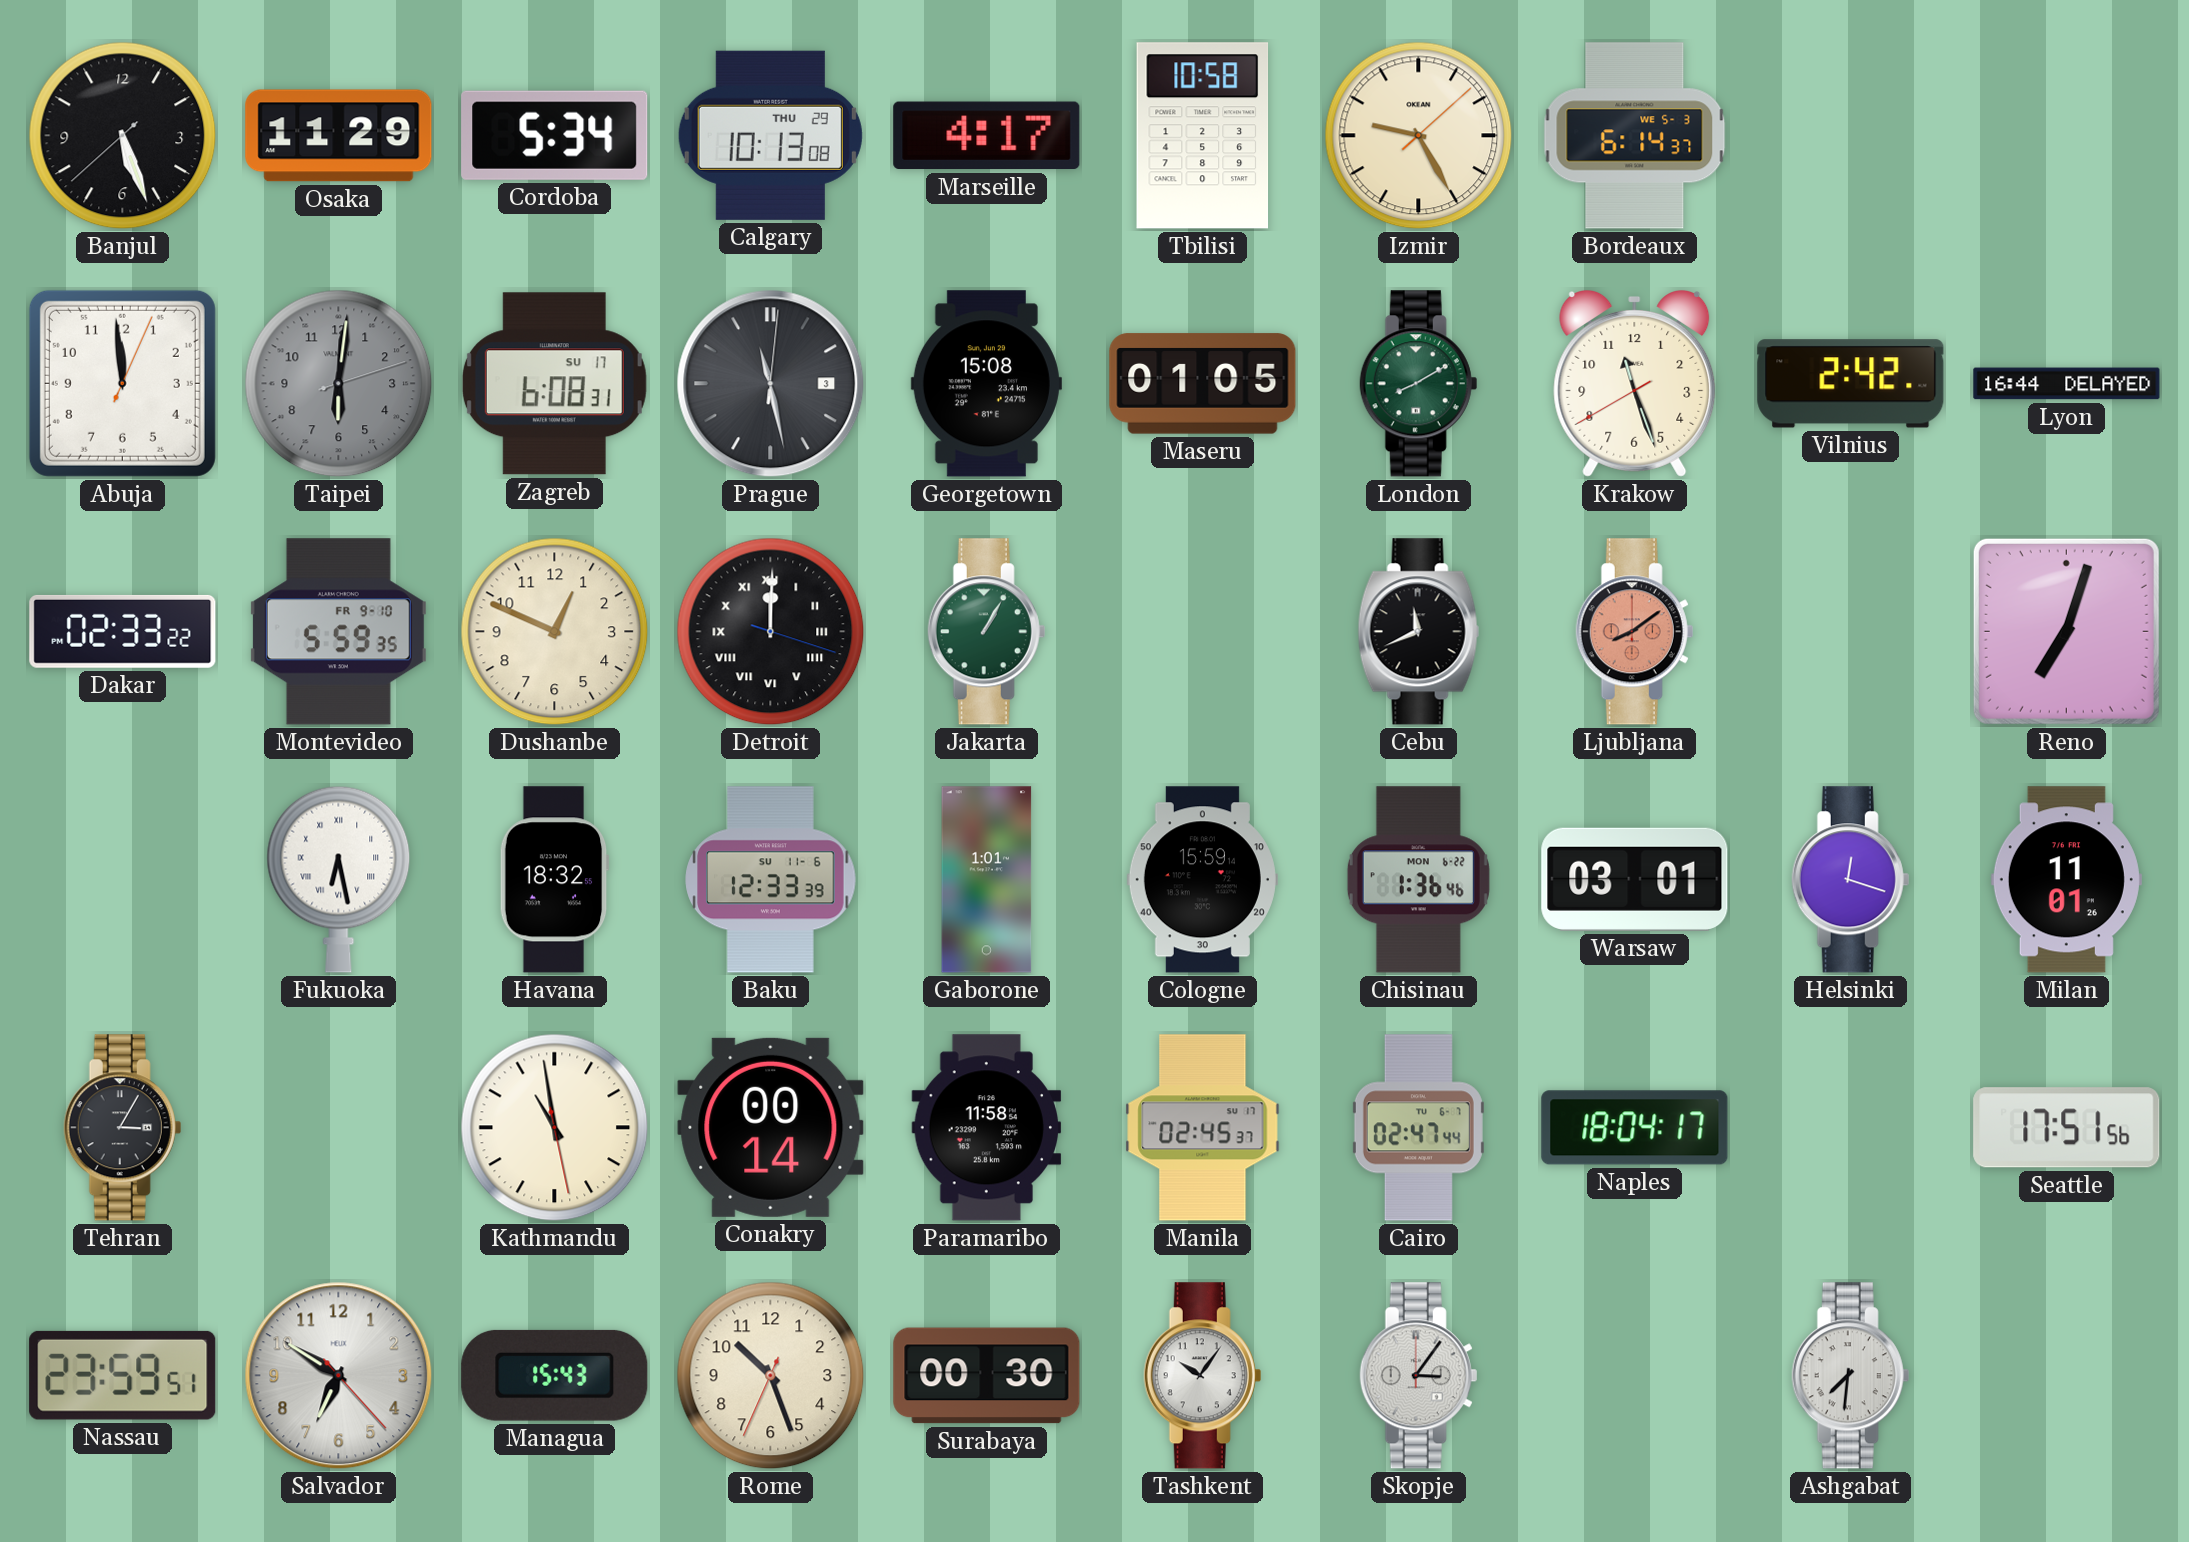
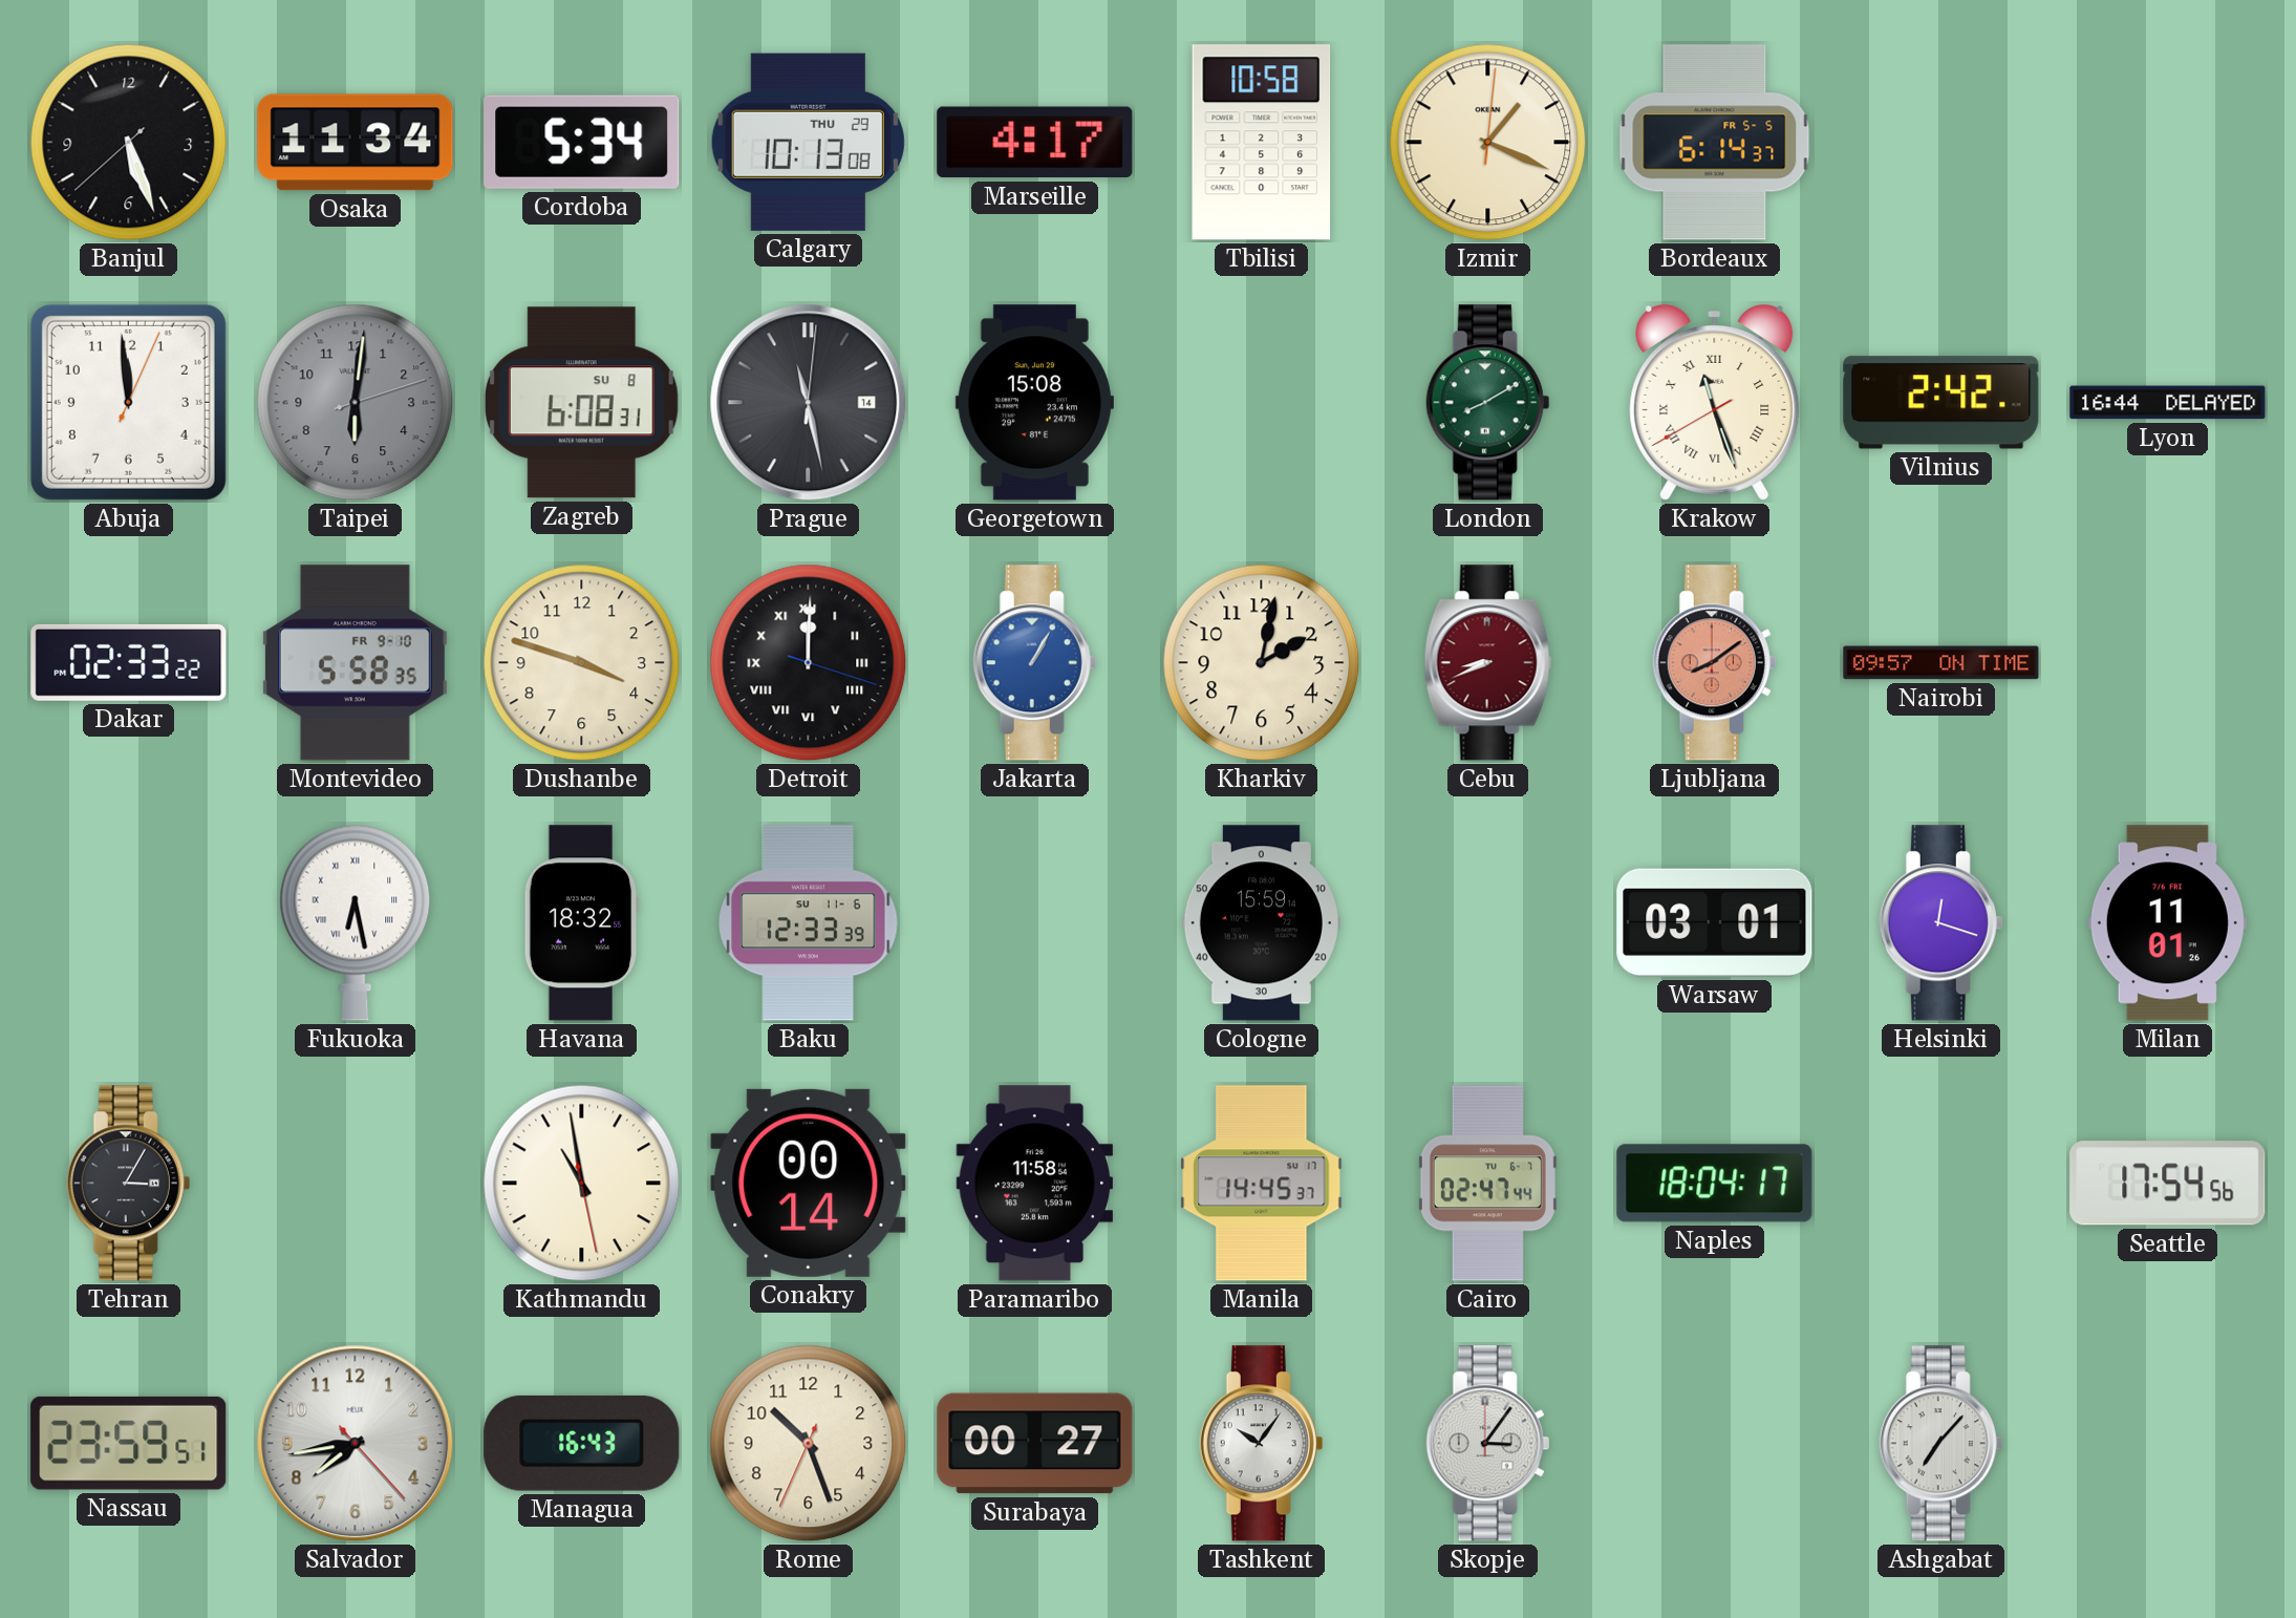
Osaka: 11:29 -> 11:34
Izmir: 9:25 -> 1:19
Bordeaux date: WE 5-3 -> FR 5-5
Zagreb date: SU 17 -> SU 8
Prague date: 3 -> 14
Maseru: 01:05 -> none
Krakow numerals: Arabic -> Roman
Montevideo: 5:59 -> 5:58
Dushanbe: 12:49 -> 3:48
Jakarta dial: green -> blue
Kharkiv: none -> 2:02
Cebu: 11:41 -> 8:41
Cebu dial: black -> burgundy
Nairobi: none -> 09:57
Reno: 7:03 -> none
Gaborone: 1:01 -> none
Chisinau: 1:36 -> none
Manila: 02:45 -> 14:45
Seattle: 17:51 -> 17:54
Salvador: 6:50 -> 7:43
Managua: 15:43 -> 16:43
Surabaya: 00:30 -> 00:27
Ashgabat: 7:31 -> 7:07
